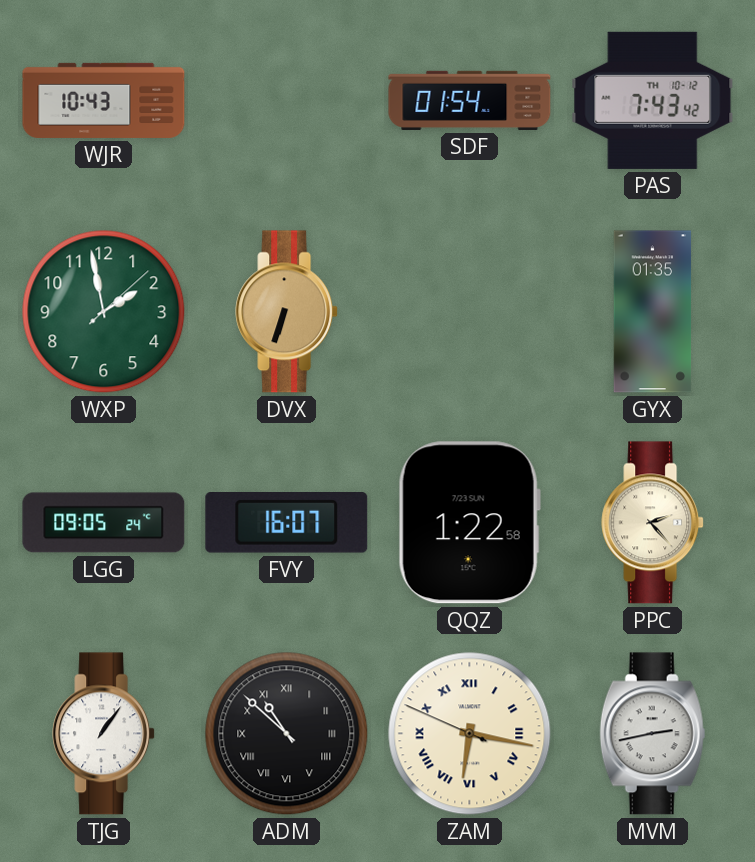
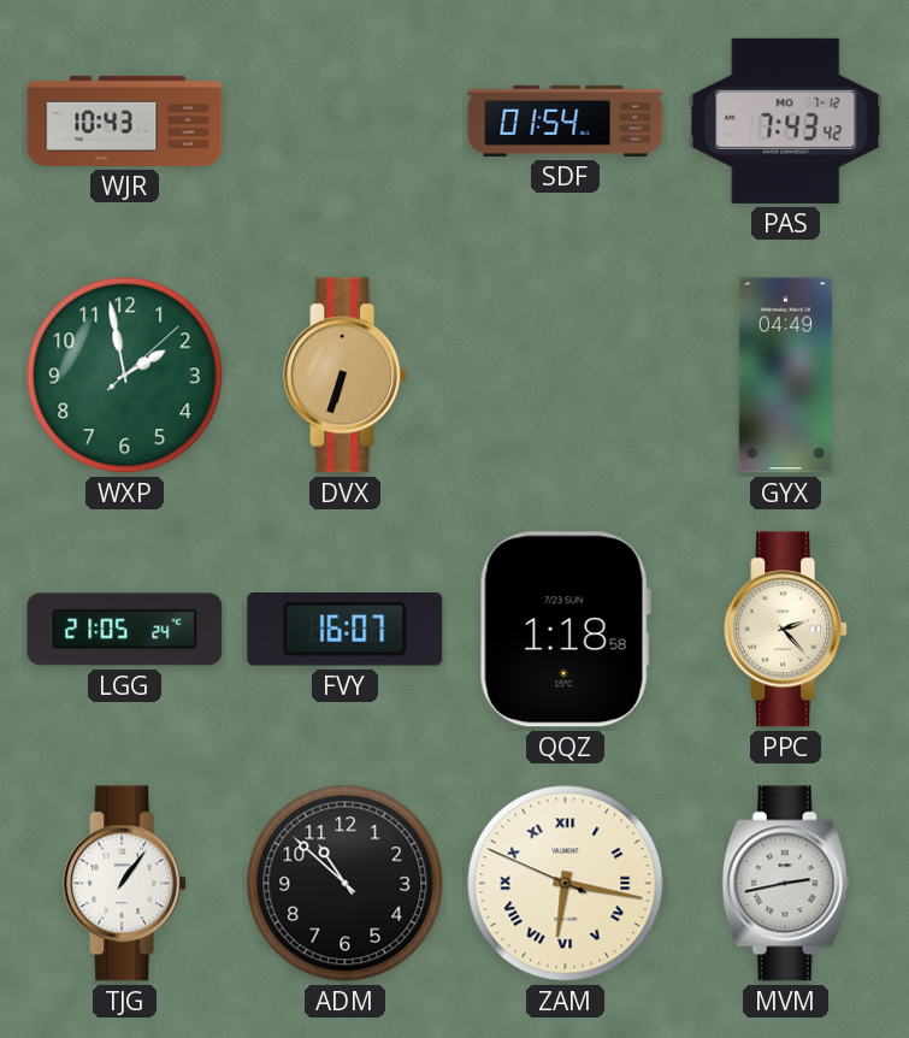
PAS date: TH 10-12 -> MO 7-12
GYX: 01:35 -> 04:49
LGG: 09:05 -> 21:05
QQZ: 1:22 -> 1:18
ADM numerals: Roman -> Arabic
